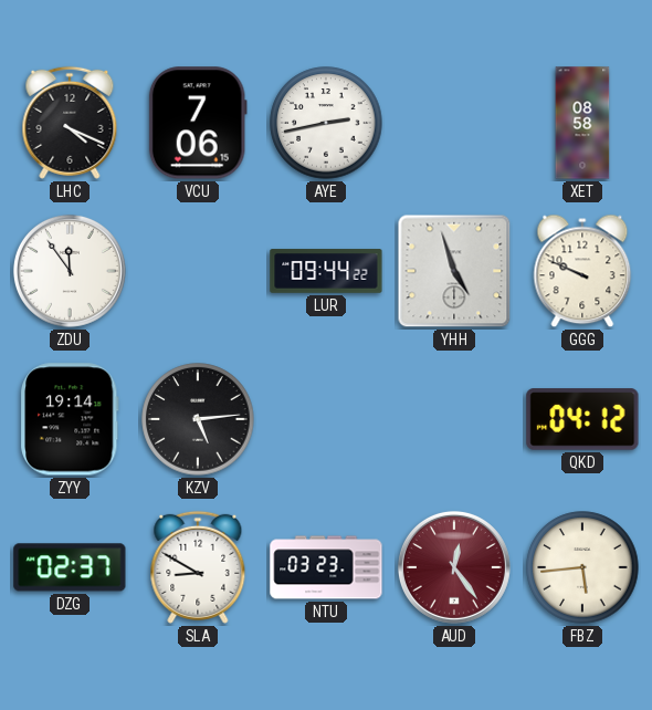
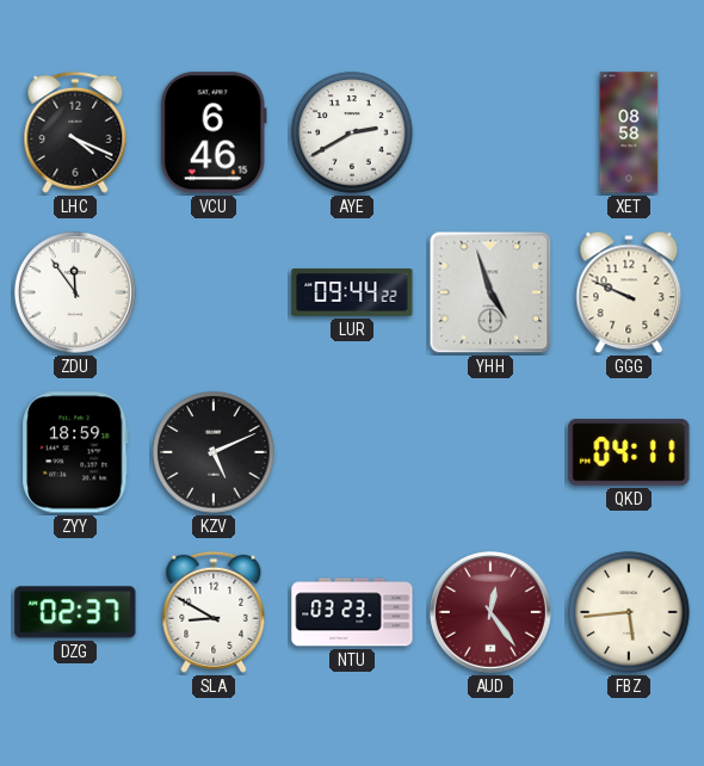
VCU: 7:06 -> 6:46
AYE: 2:43 -> 2:40
ZYY: 19:14 -> 18:59
KZV: 5:14 -> 5:11
QKD: 04:12 -> 04:11
